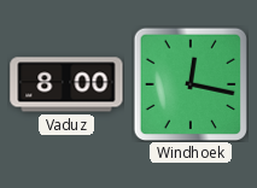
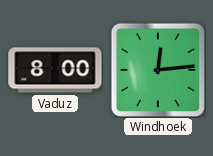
Windhoek: 12:17 -> 12:14
